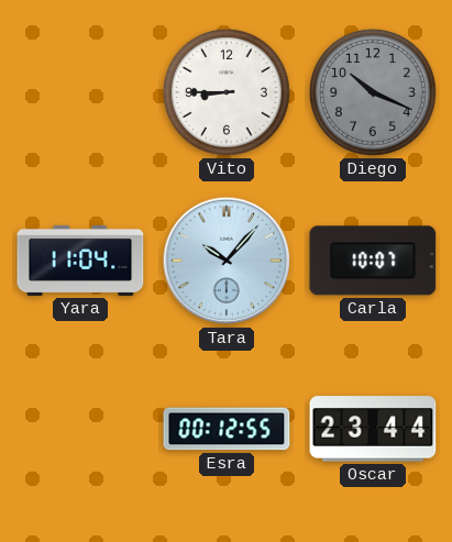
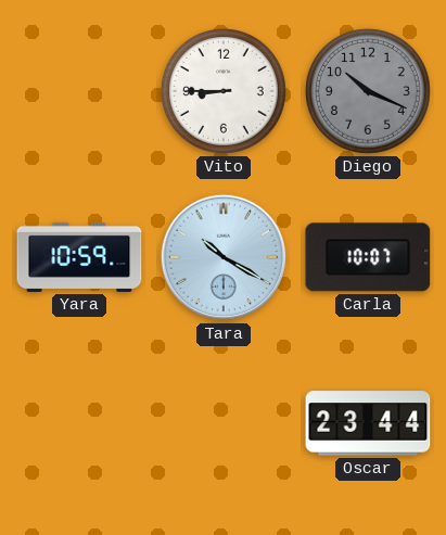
Yara: 11:04 -> 10:59
Tara: 10:07 -> 10:20
Esra: 00:12 -> none
